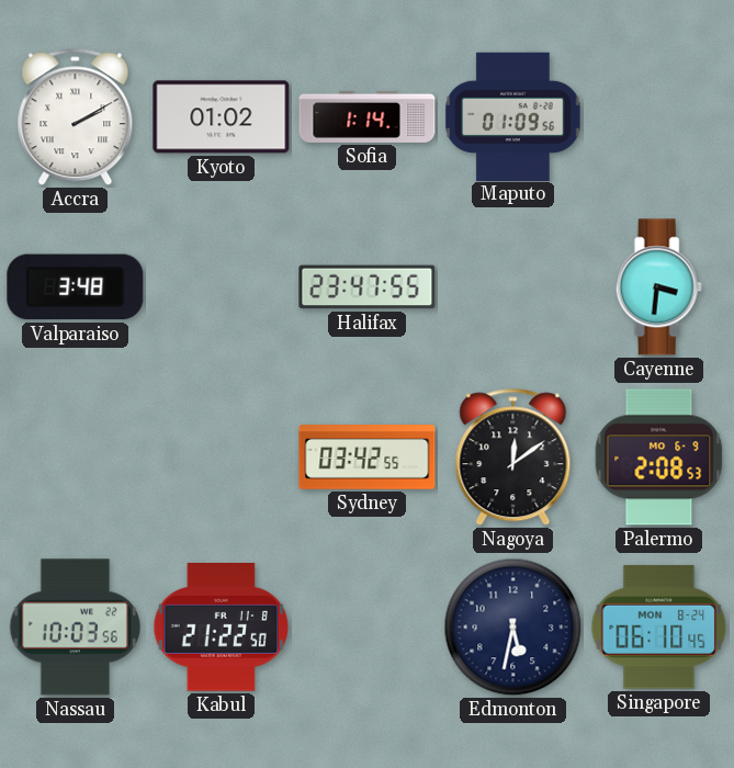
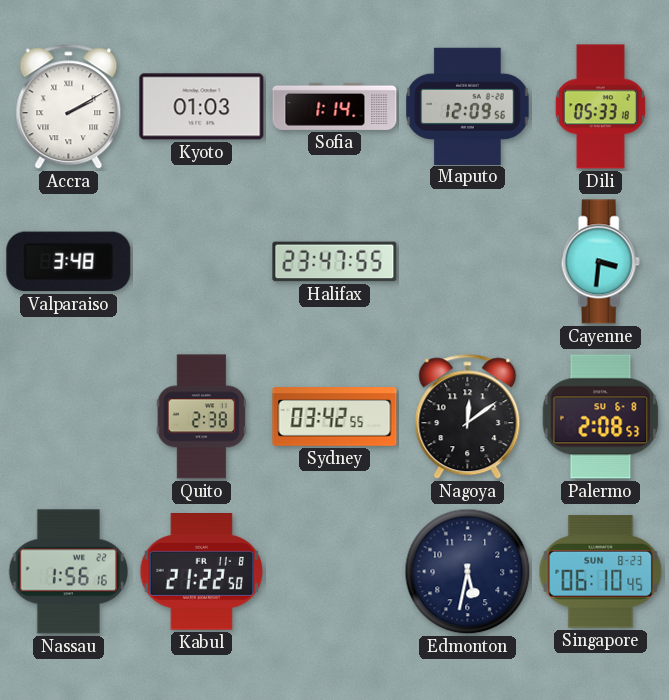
Kyoto: 01:02 -> 01:03
Maputo: 01:09 -> 12:09
Dili: none -> 05:33
Quito: none -> 2:38
Palermo date: MO 6-9 -> SU 6-8
Nassau: 10:03 -> 1:56
Singapore date: MON 8-24 -> SUN 8-23
